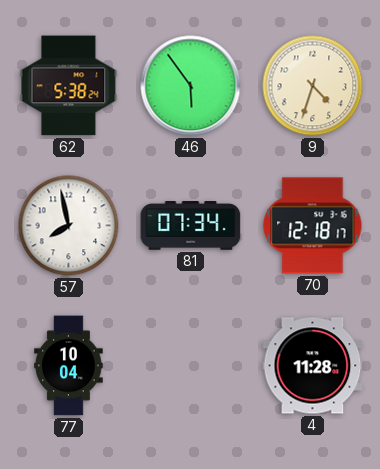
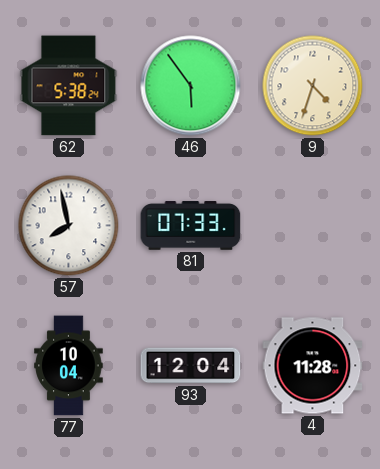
81: 07:34 -> 07:33
70: 12:18 -> none
93: none -> 12:04
